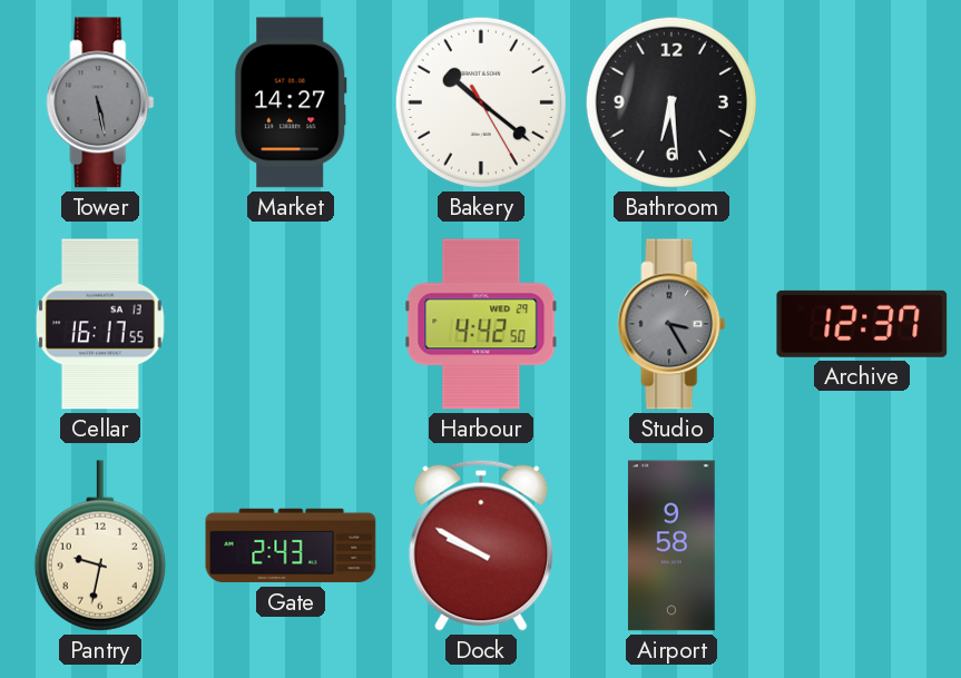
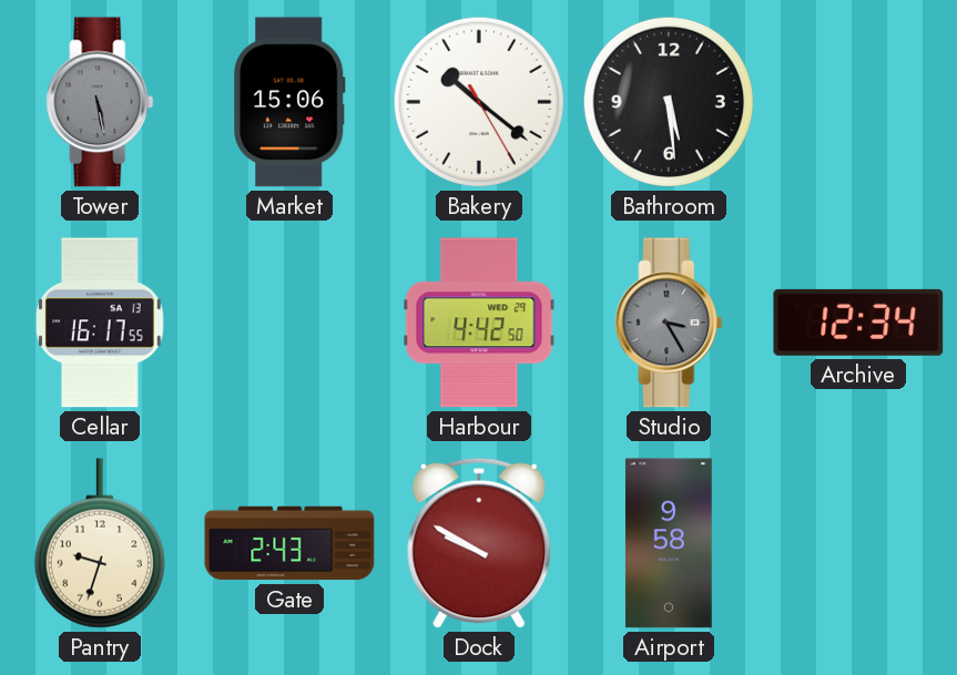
Market: 14:27 -> 15:06
Bathroom: 6:29 -> 5:29
Archive: 12:37 -> 12:34
Pantry: 9:32 -> 9:33
